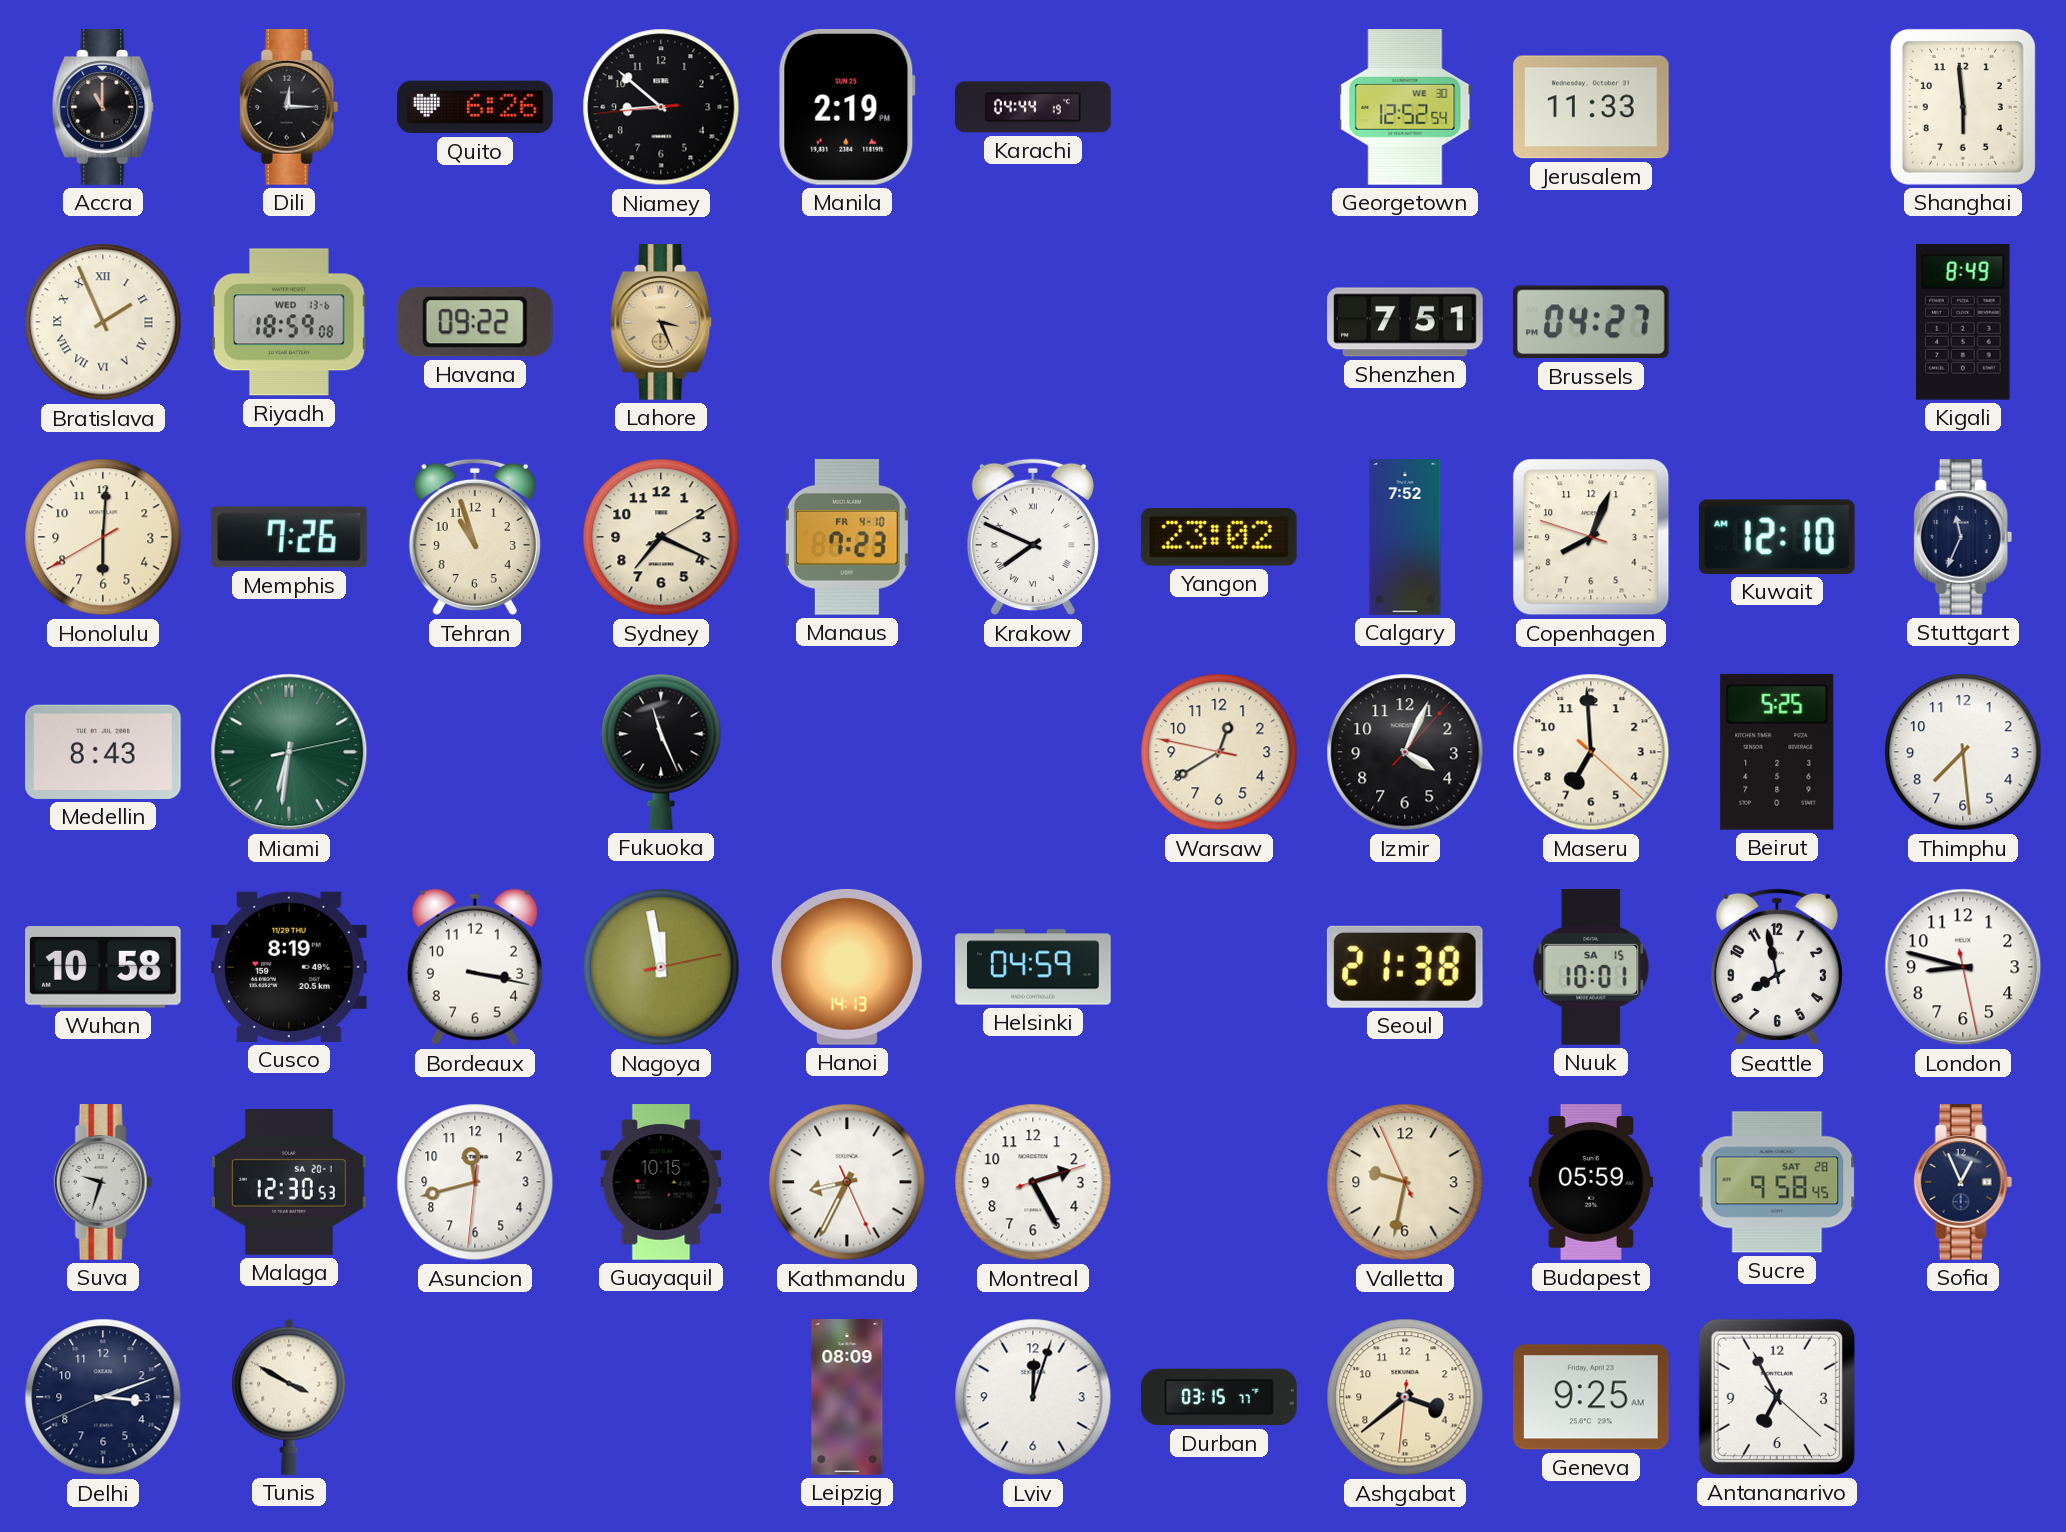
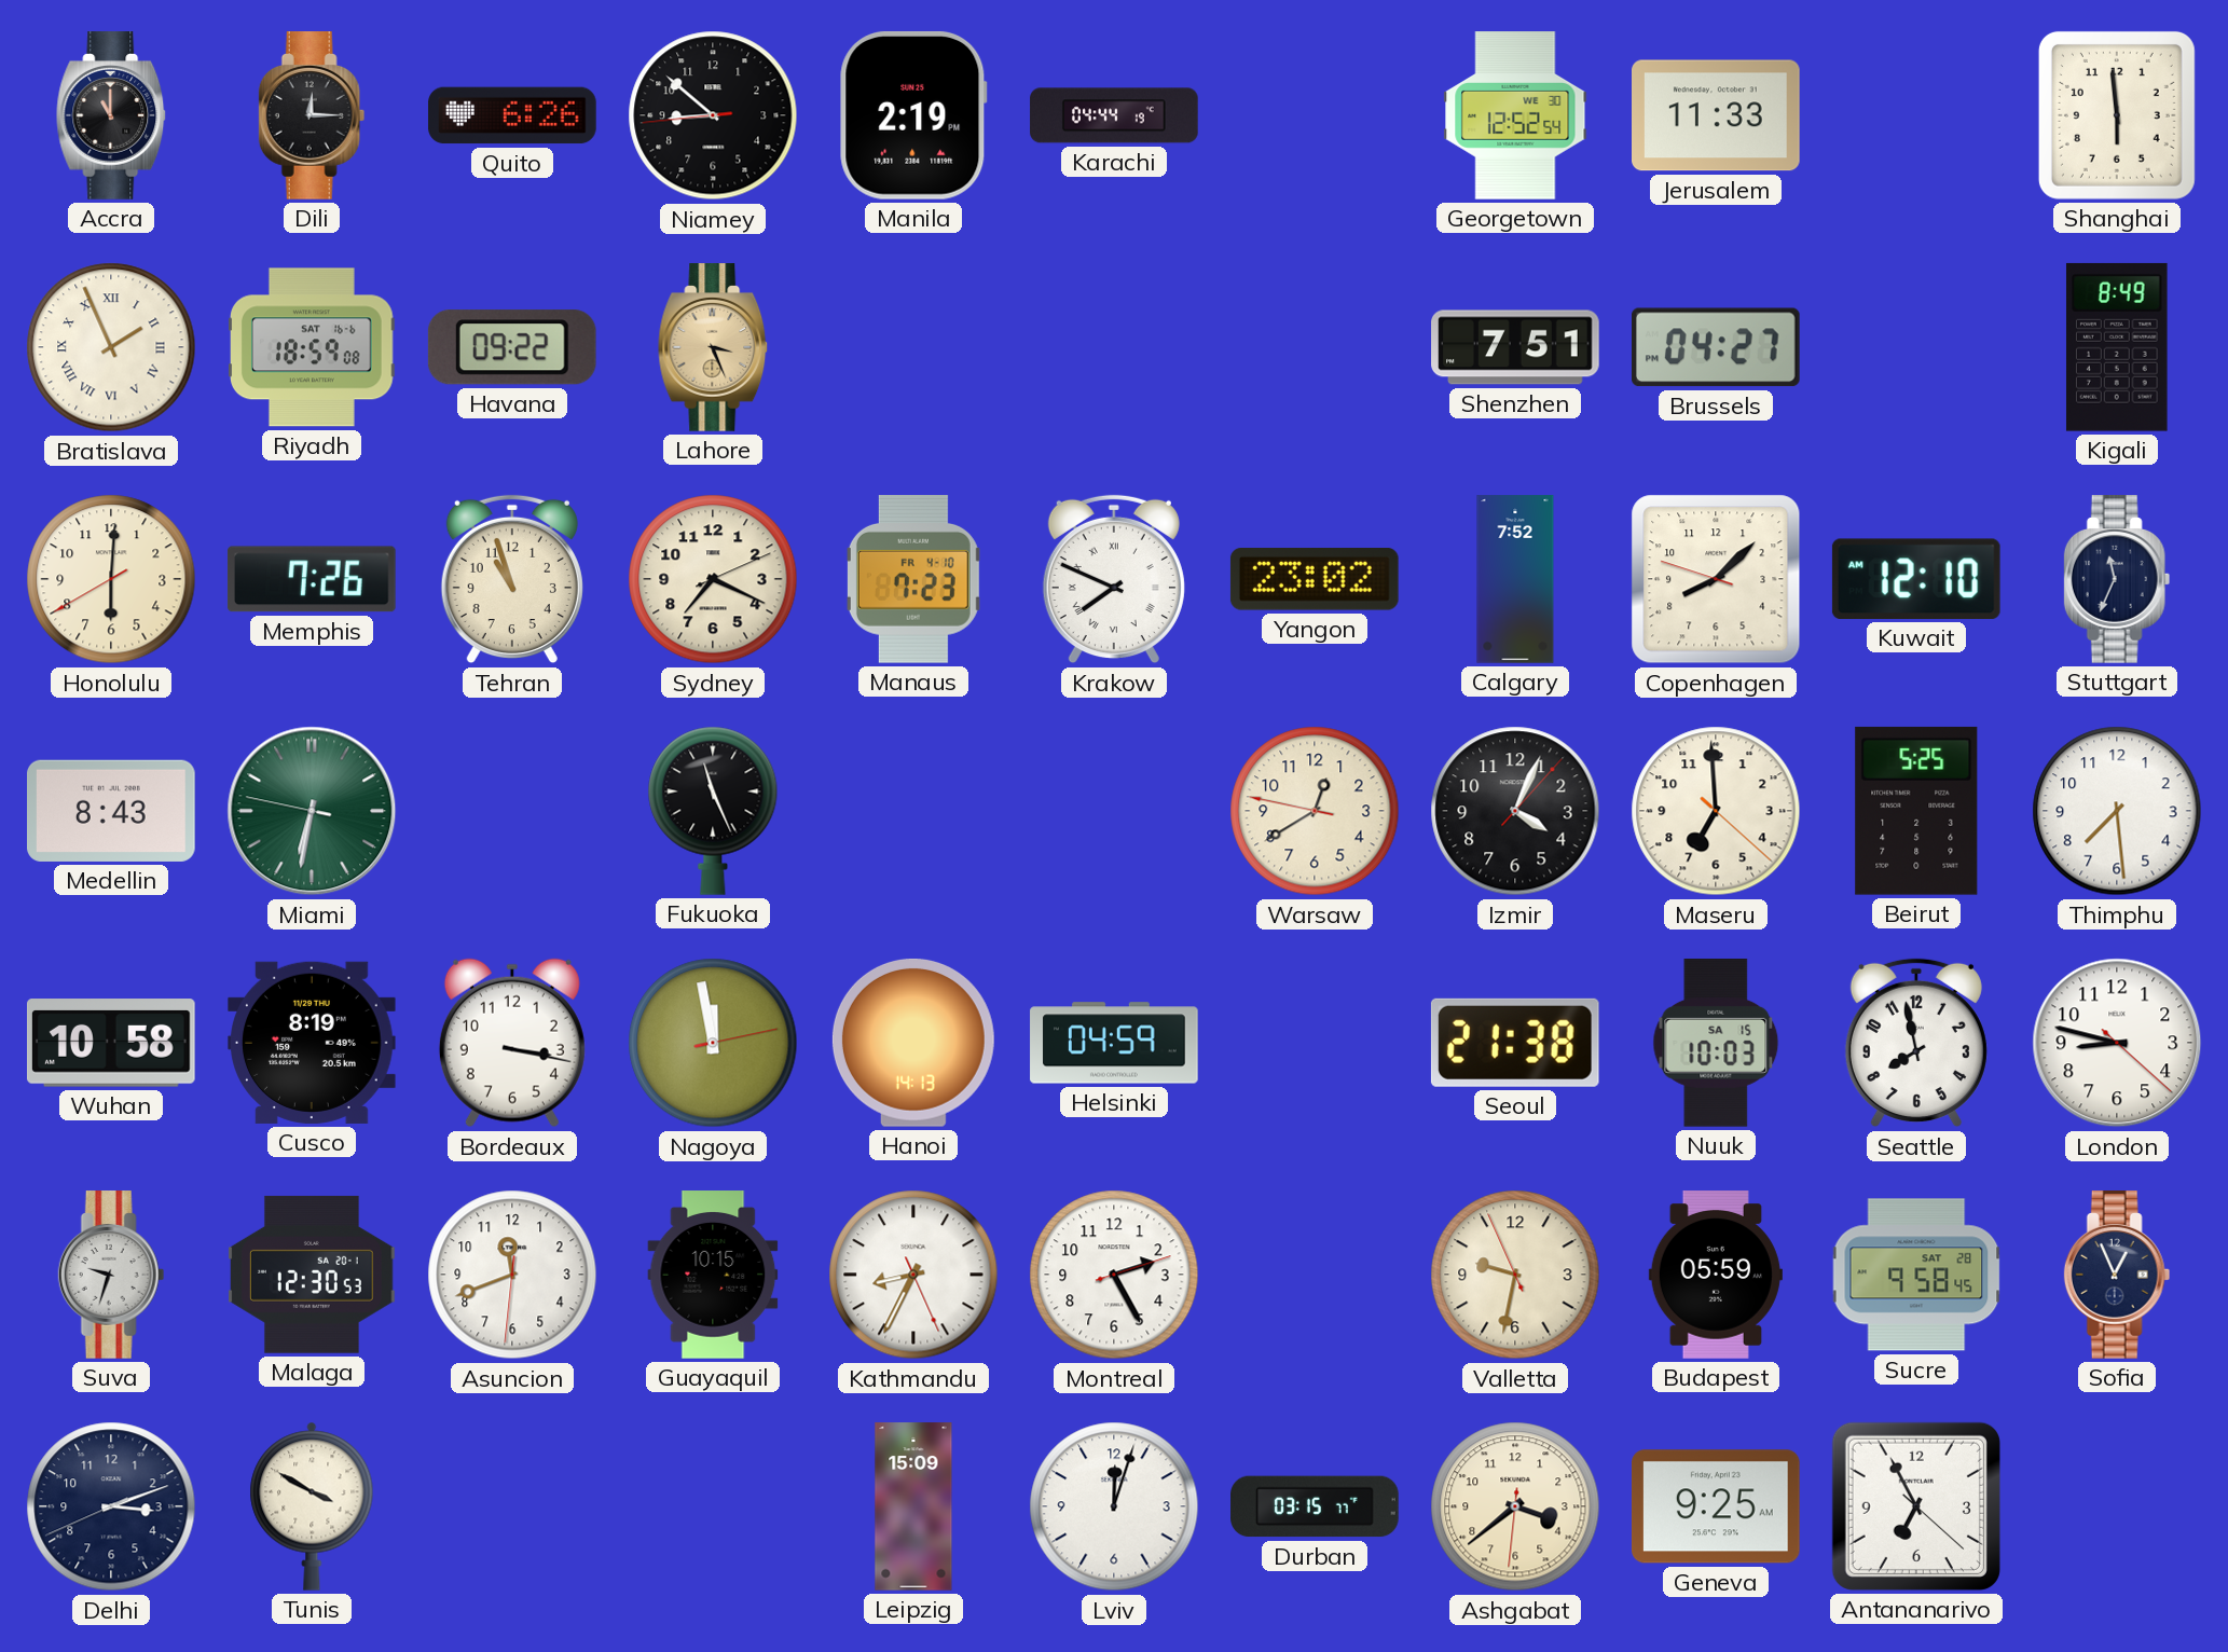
Riyadh date: WED 13-6 -> SAT 16-6
Sydney: 7:19:10 -> 7:19:11
Copenhagen: 8:03 -> 8:07
Miami: 6:31:13 -> 6:31:47
Nuuk: 10:01 -> 10:03
London: 8:47:28 -> 8:47:22
Asuncion: 11:42 -> 11:41
Leipzig: 08:09 -> 15:09
